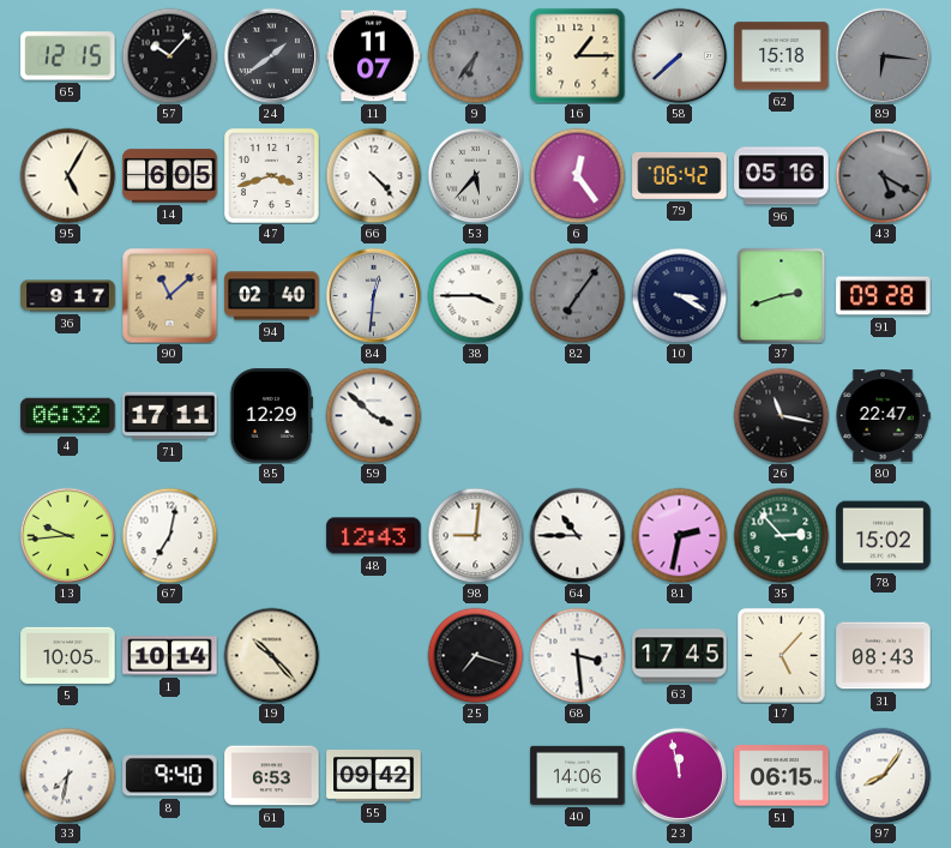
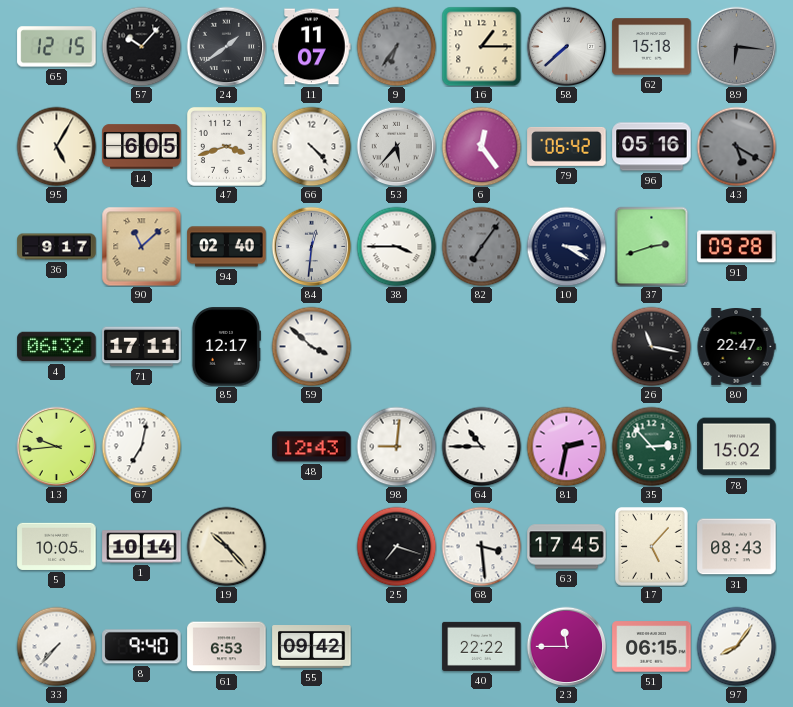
85: 12:29 -> 12:17
33: 7:32 -> 7:37
40: 14:06 -> 22:22
23: 11:58 -> 11:45
